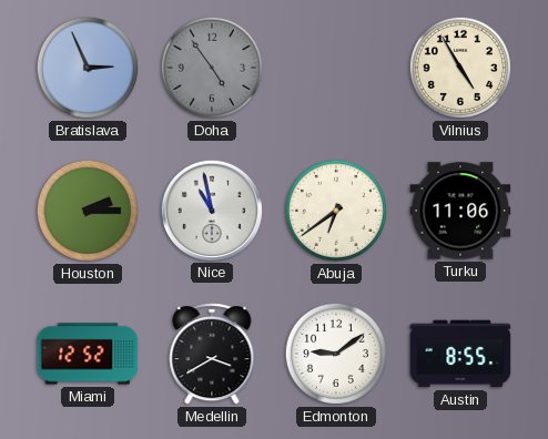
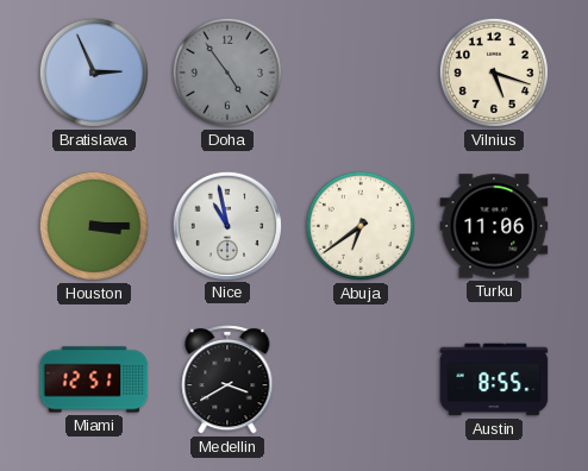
Vilnius: 4:55 -> 5:18
Houston: 2:15 -> 3:15
Miami: 12:52 -> 12:51
Edmonton: 9:09 -> none
